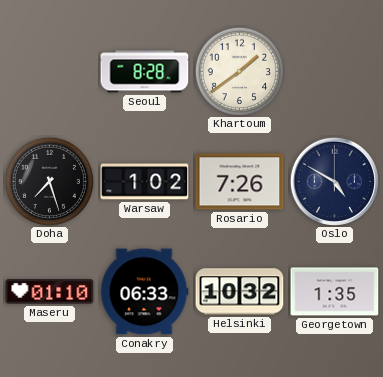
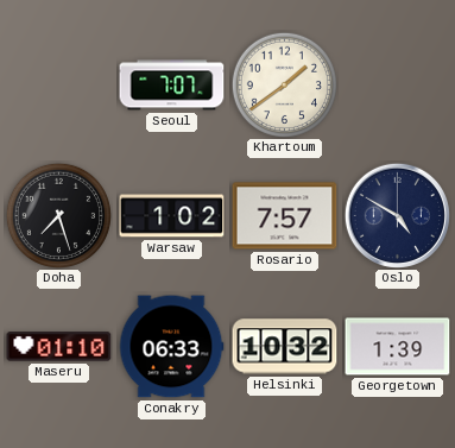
Seoul: 8:28 -> 7:07
Rosario: 7:26 -> 7:57
Georgetown: 1:35 -> 1:39
